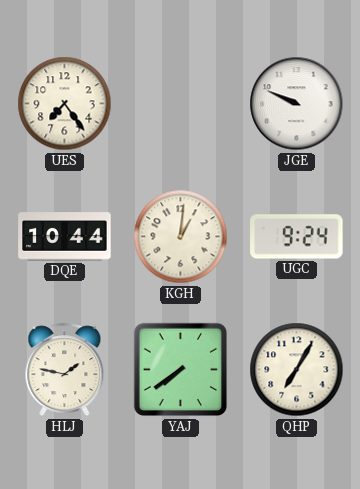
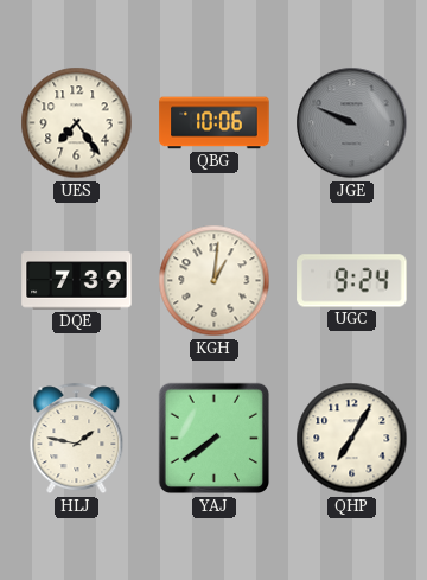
QBG: none -> 10:06
JGE dial: white -> grey
DQE: 10:44 -> 7:39
